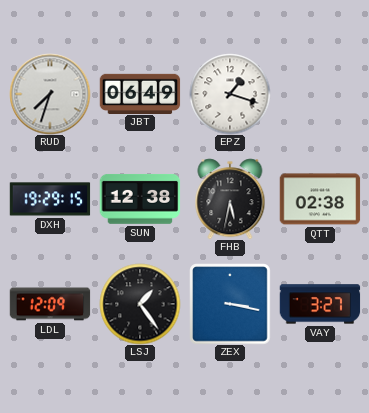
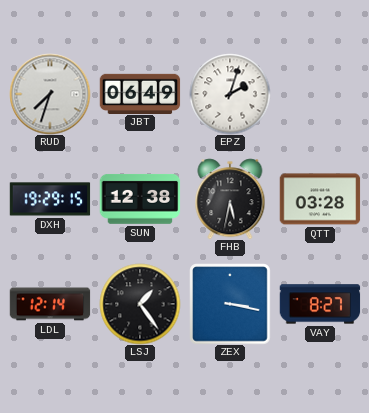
EPZ: 1:18 -> 2:03
QTT: 02:38 -> 03:28
LDL: 12:09 -> 12:14
VAY: 3:27 -> 8:27
